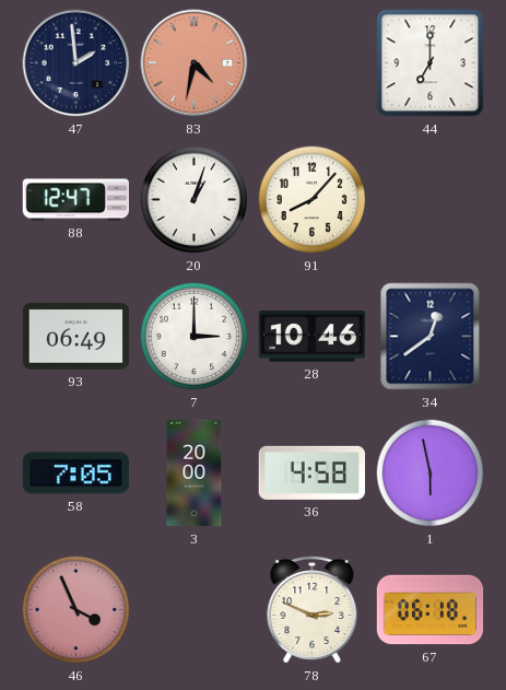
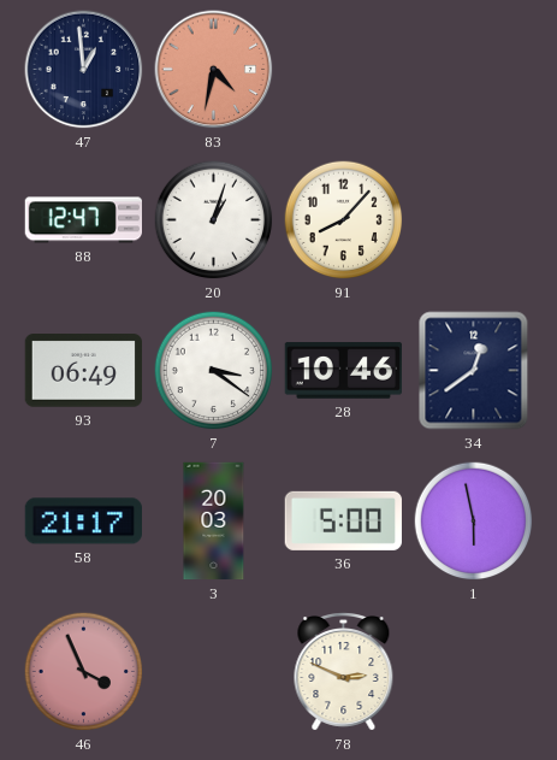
47: 1:59 -> 12:59
44: 7:00 -> none
7: 3:00 -> 3:21
58: 7:05 -> 21:17
3: 20:00 -> 20:03
36: 4:58 -> 5:00
67: 06:18 -> none
